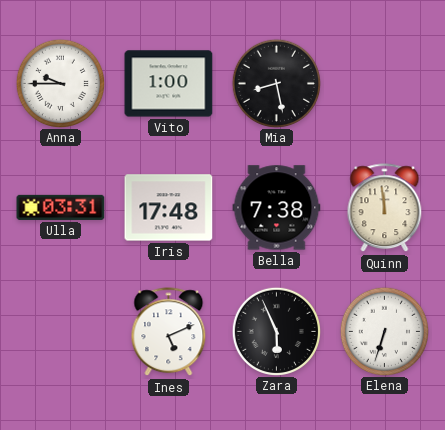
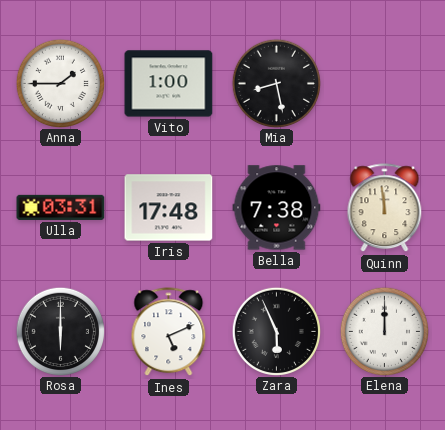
Anna: 9:45 -> 1:45
Rosa: none -> 6:00
Elena: 6:33 -> 12:00
